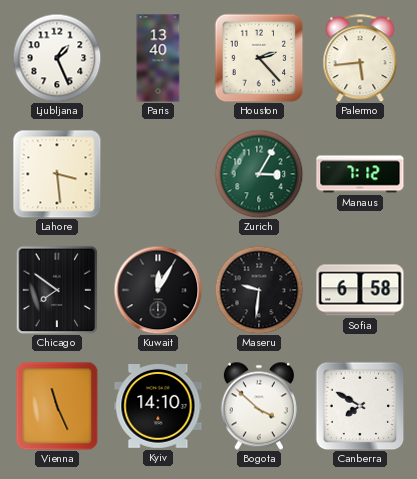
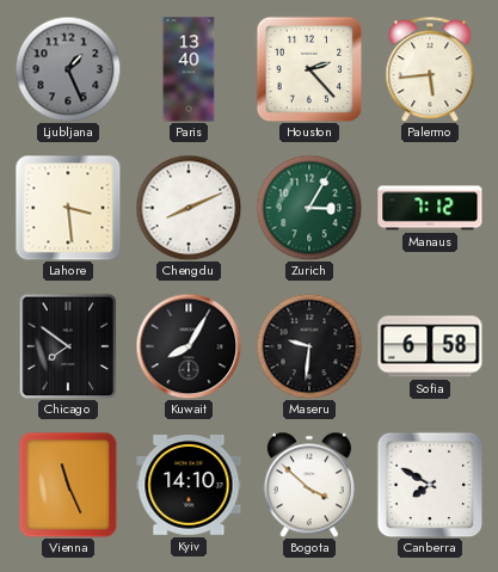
Ljubljana dial: white -> grey
Chengdu: none -> 8:11
Kuwait: 12:05 -> 8:05
